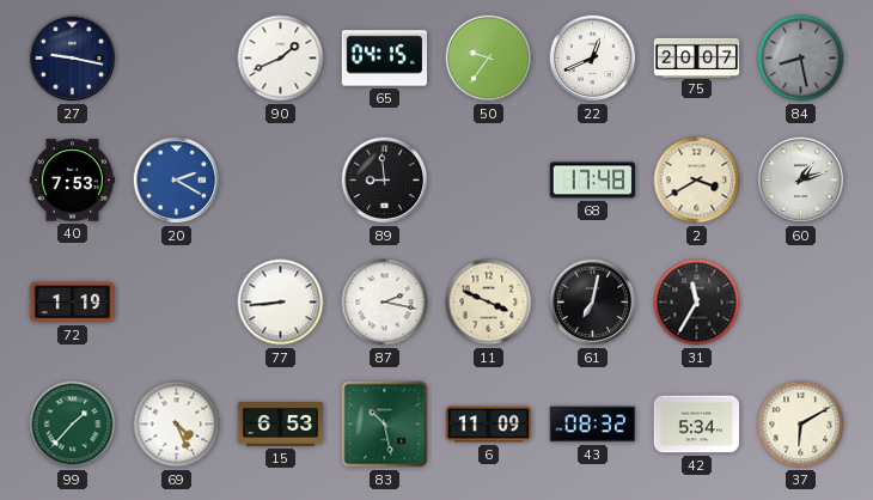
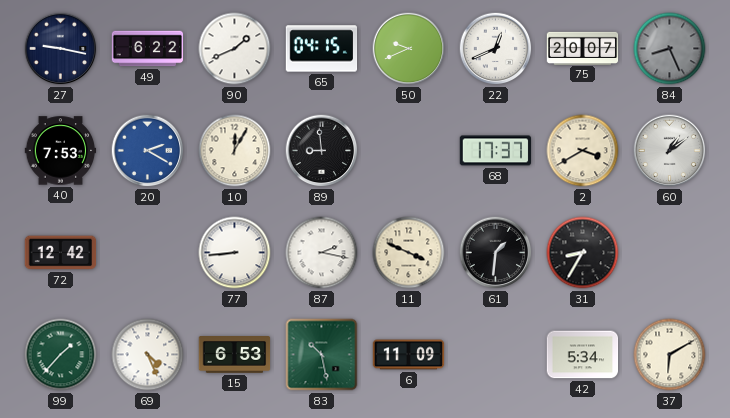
49: none -> 6:22
50: 9:36 -> 9:41
84: 8:28 -> 8:26
10: none -> 12:05
68: 17:48 -> 17:37
60: 1:12 -> 1:09
72: 1:19 -> 12:42
61: 7:02 -> 1:31
31: 11:35 -> 8:35
43: 08:32 -> none
